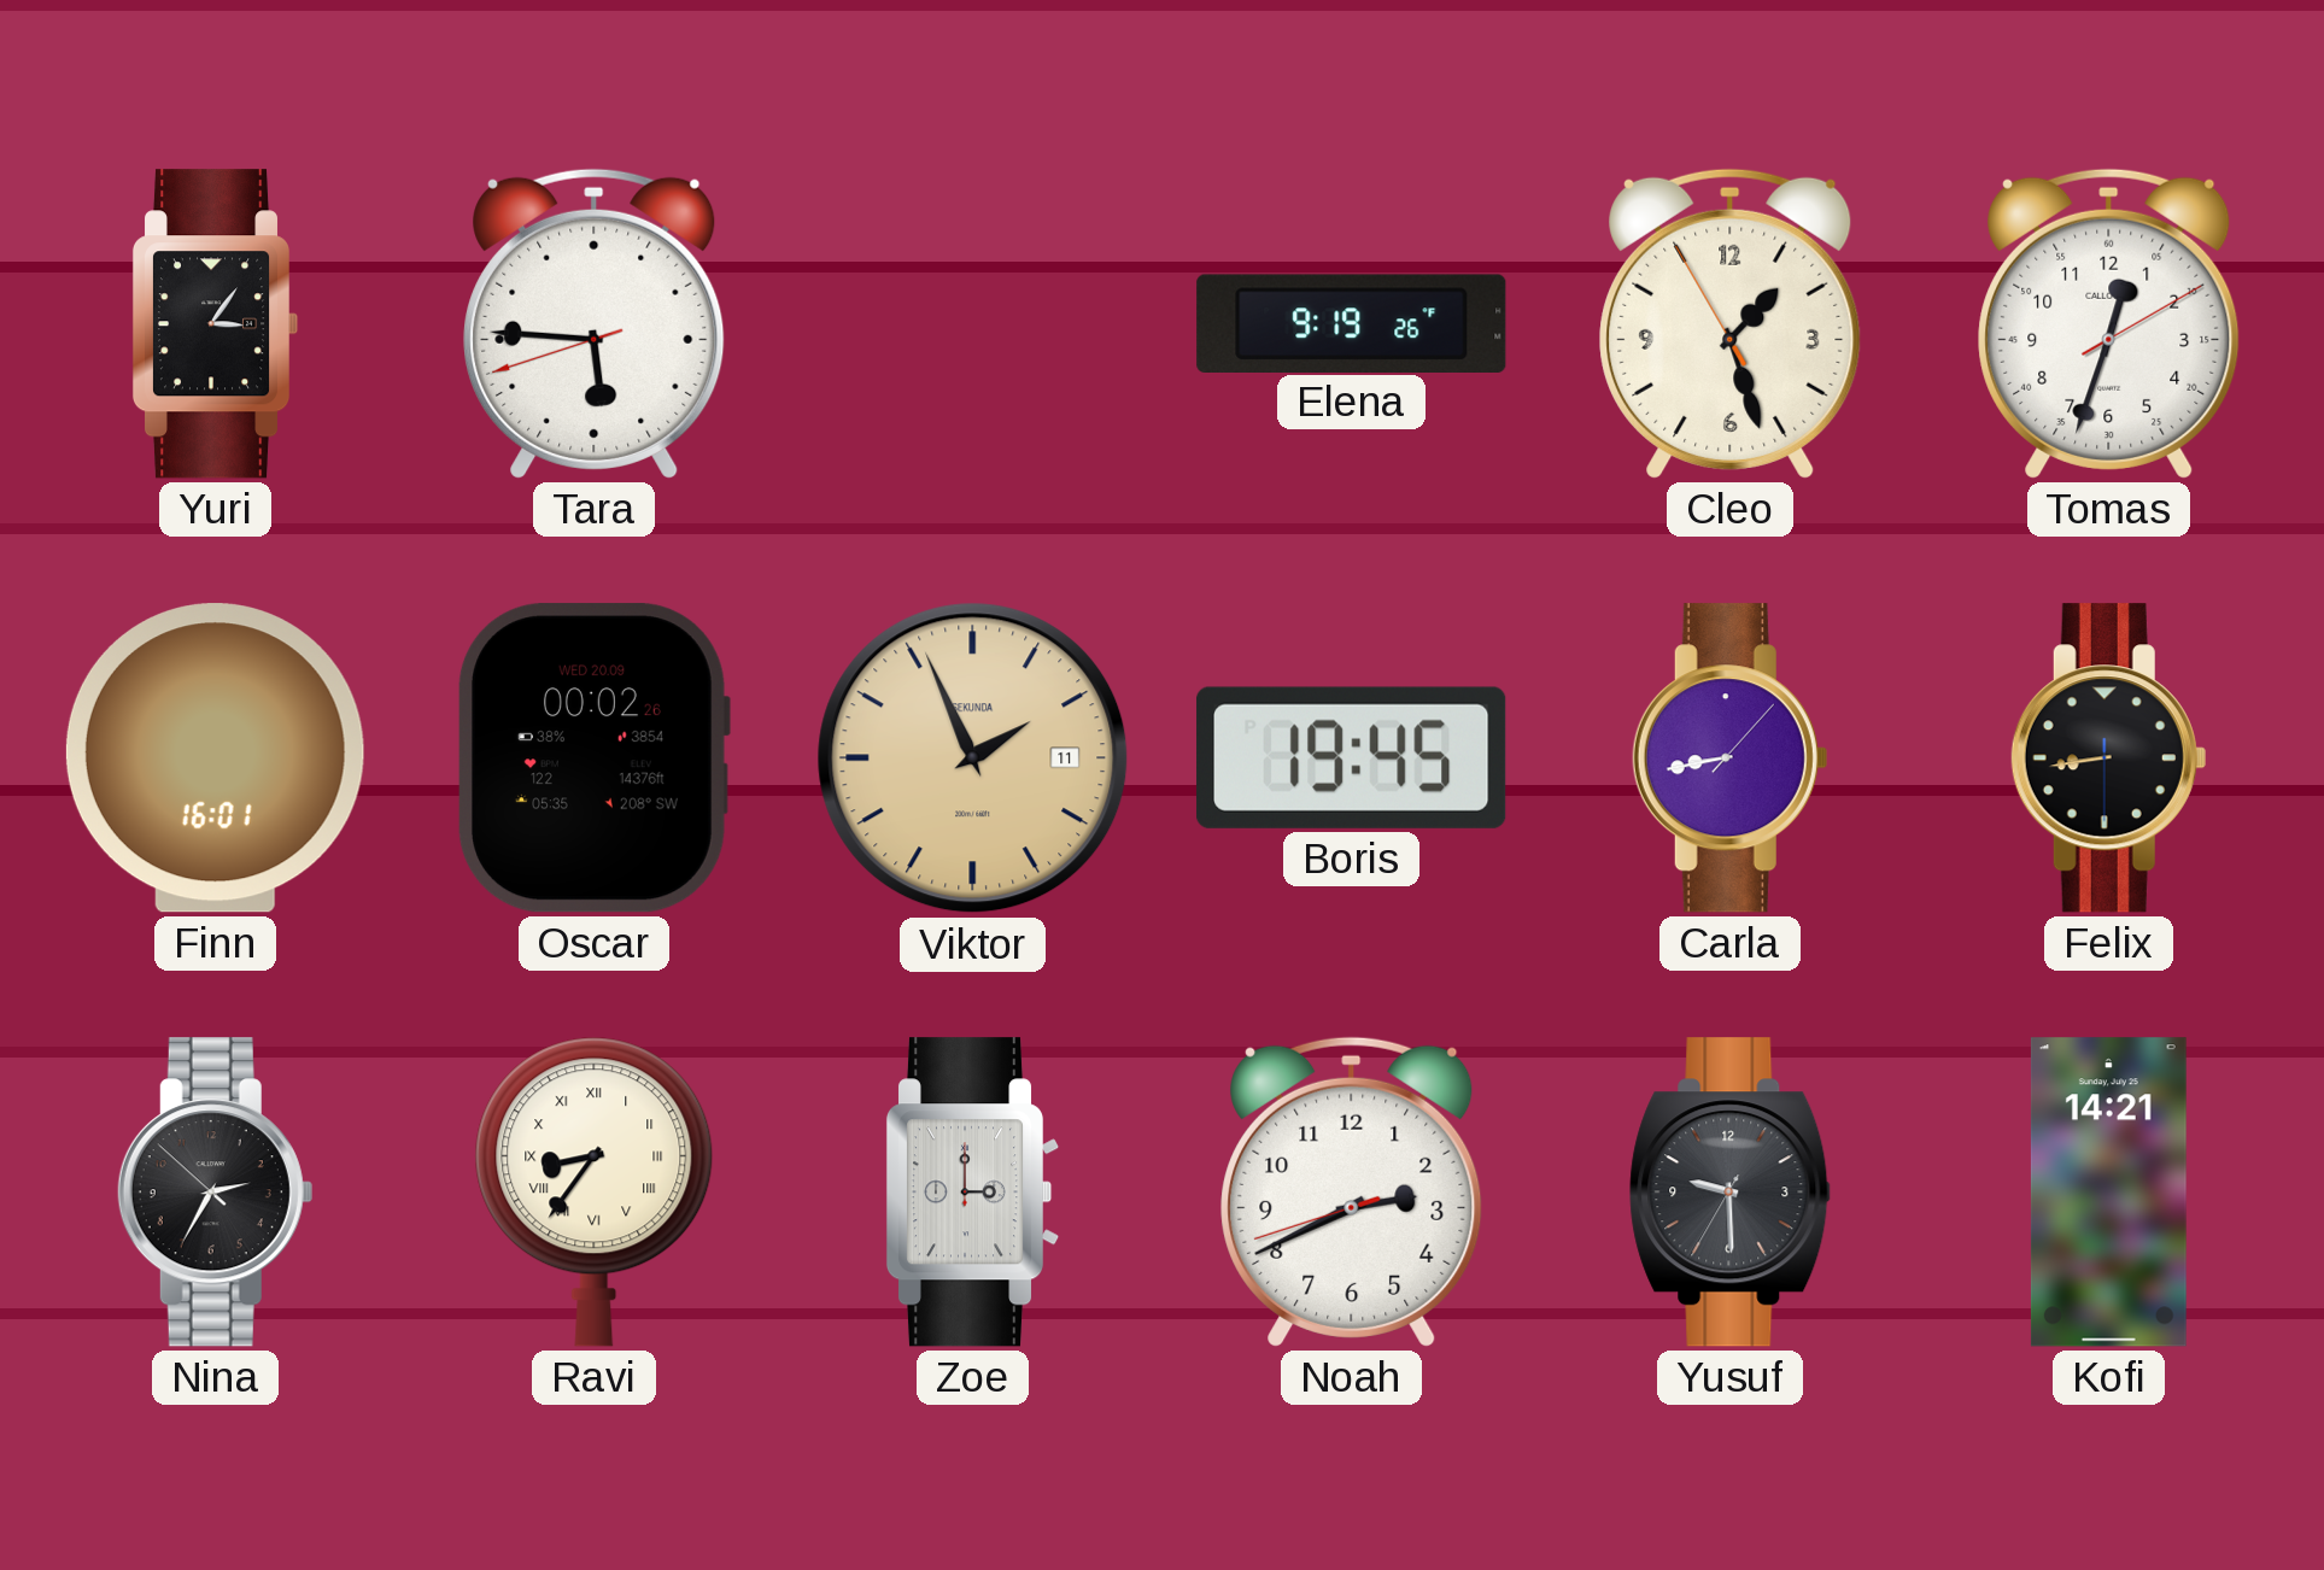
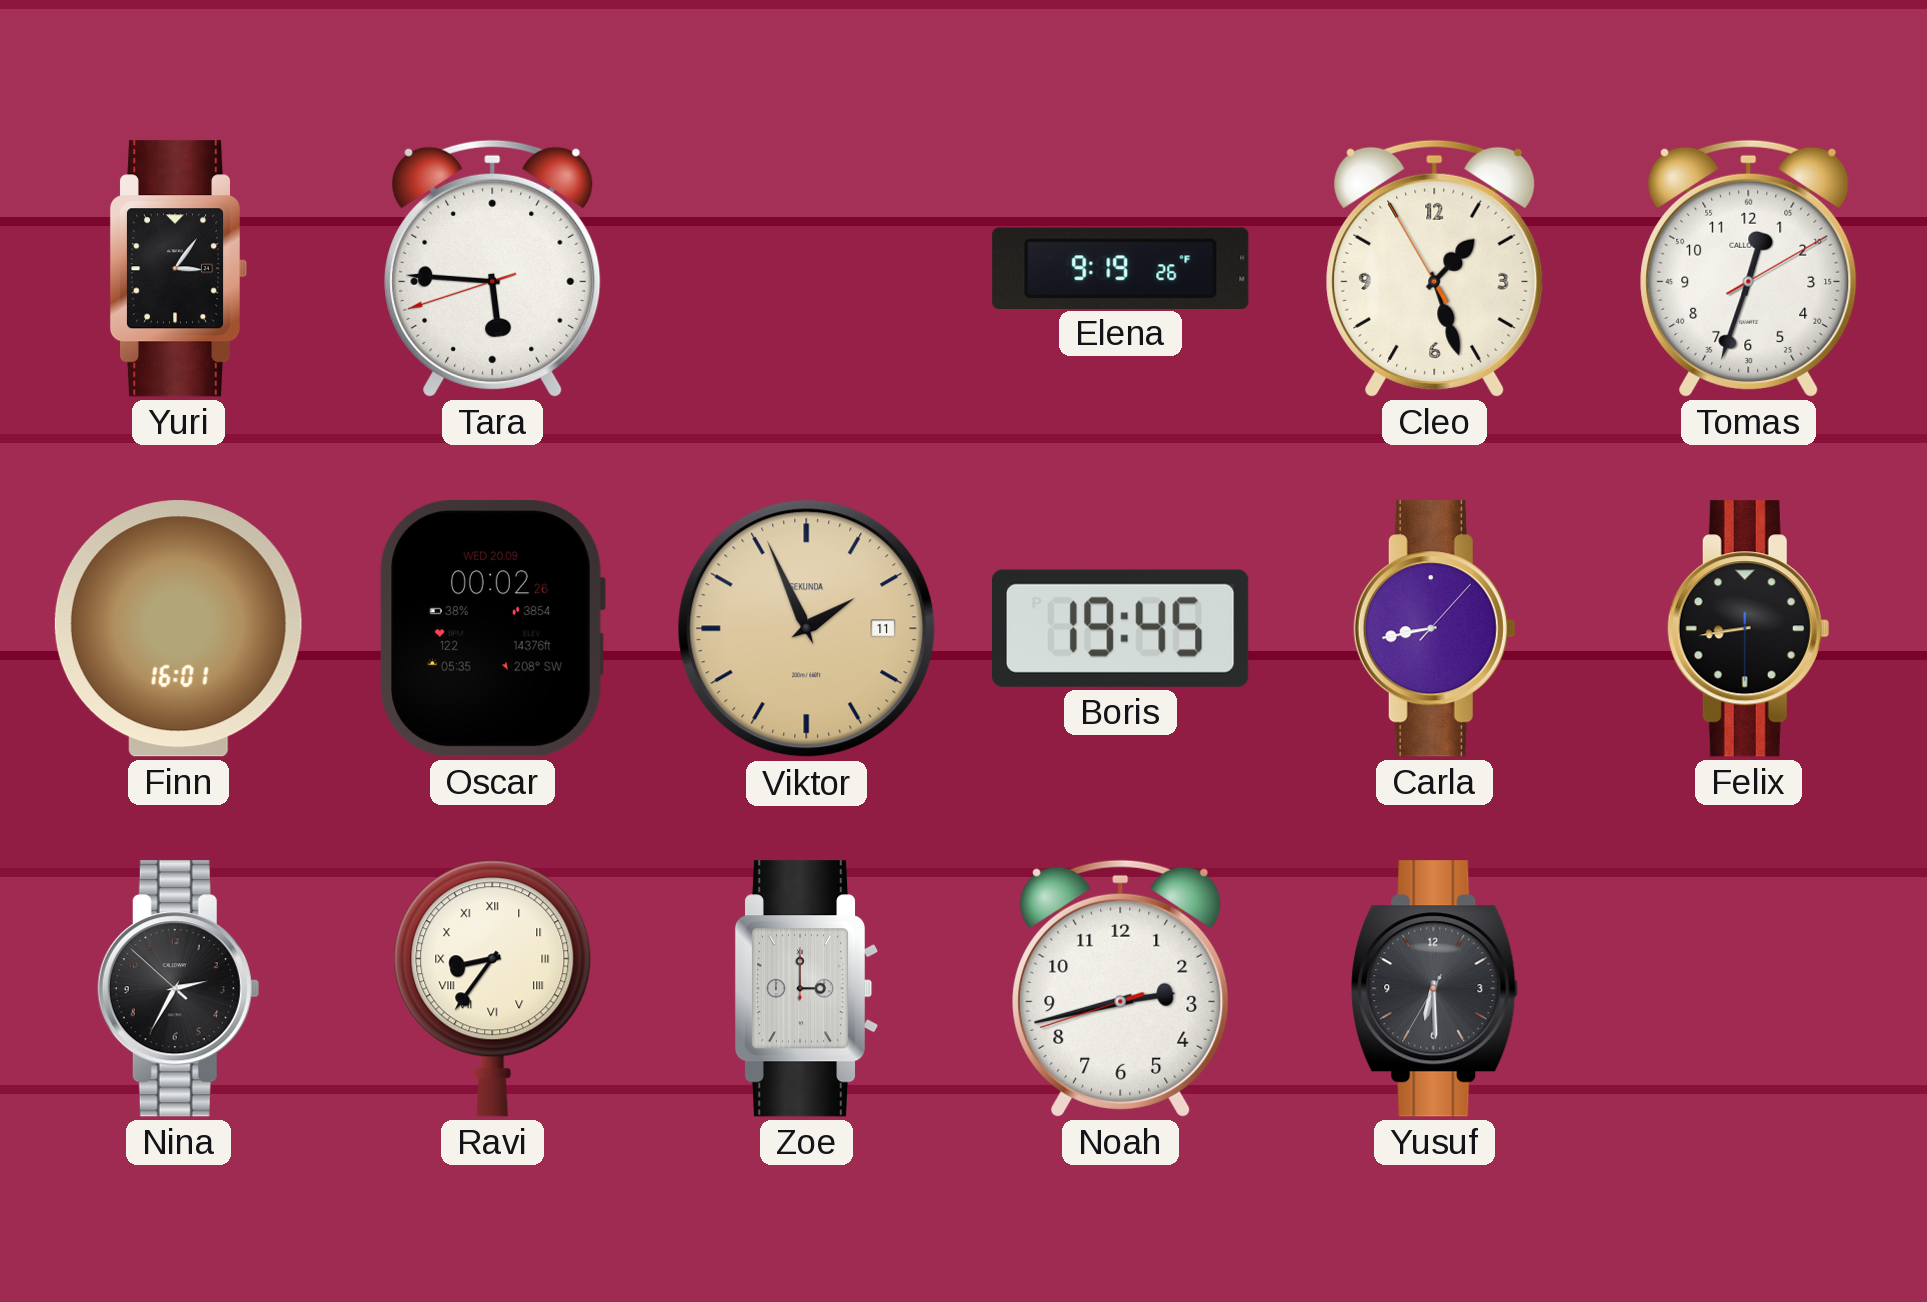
Noah: 2:40 -> 2:42
Yusuf: 9:29 -> 6:29
Kofi: 14:21 -> none
